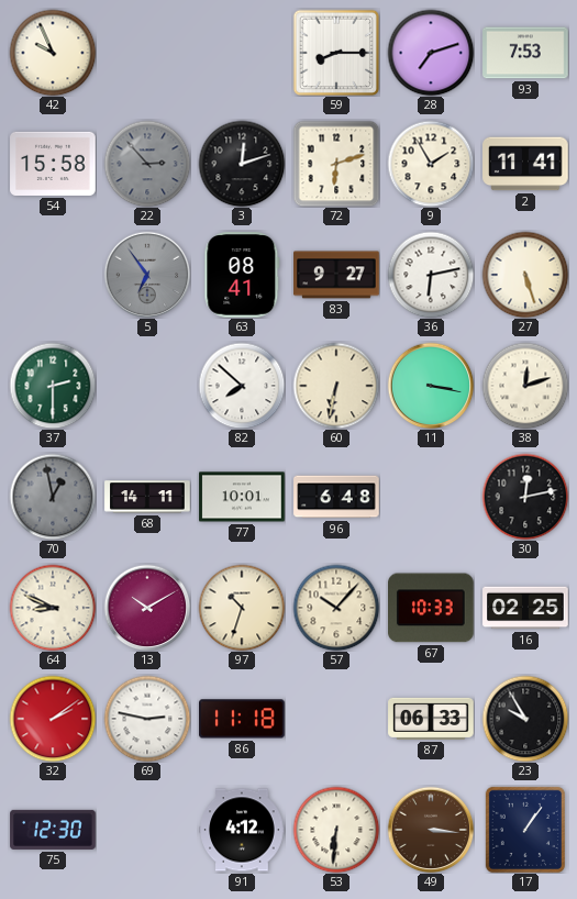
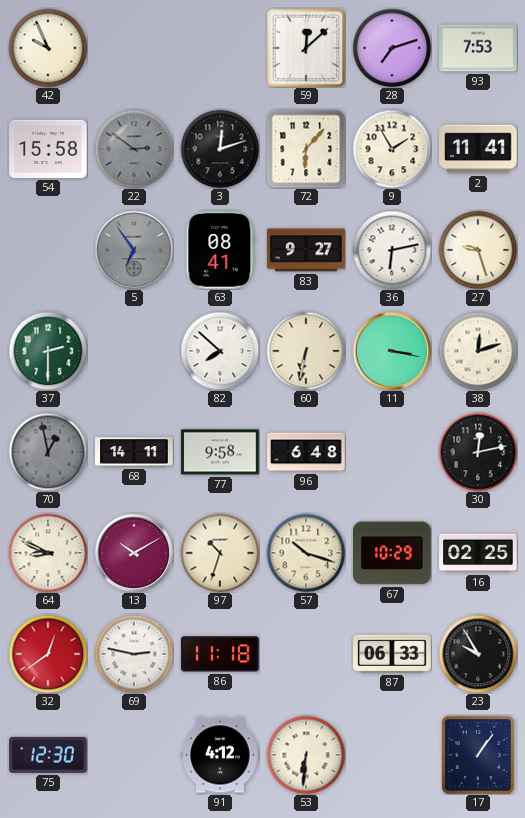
59: 8:15 -> 12:08
22: 2:53 -> 2:51
72: 6:12 -> 6:07
27: 5:27 -> 9:27
77: 10:01 -> 9:58
57: 10:07 -> 10:18
67: 10:33 -> 10:29
32: 2:09 -> 12:39
49: 3:16 -> none
